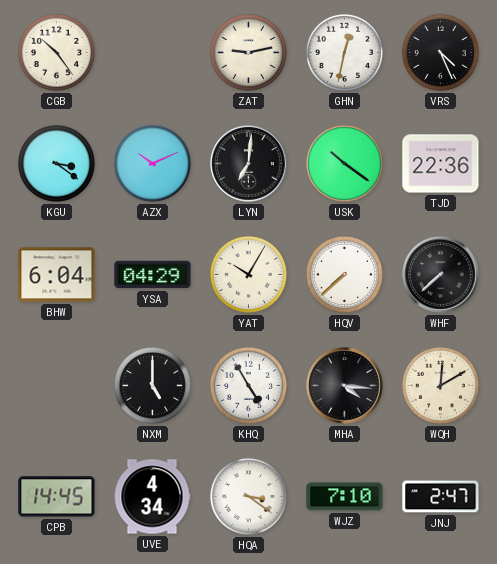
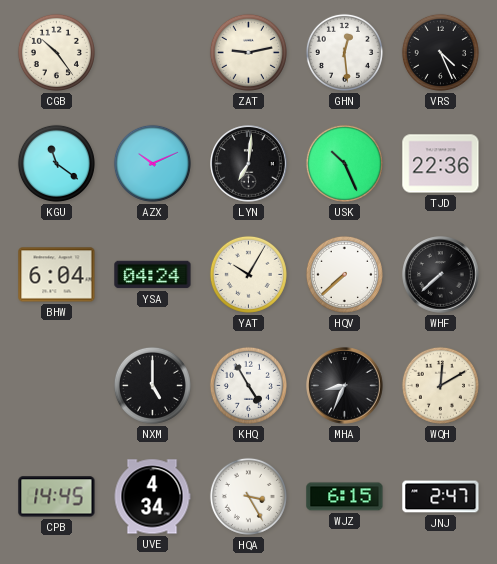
GHN: 12:32 -> 12:29
KGU: 3:21 -> 11:21
USK: 10:21 -> 10:26
YSA: 04:29 -> 04:24
MHA: 4:16 -> 8:34
HQA: 3:21 -> 3:25
WJZ: 7:10 -> 6:15
